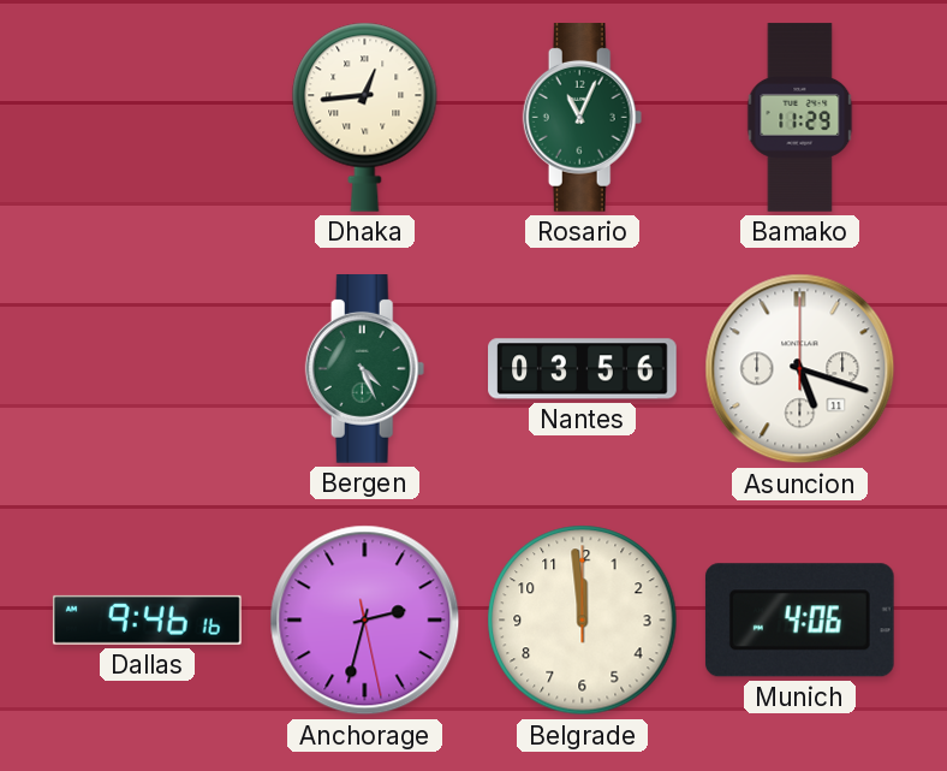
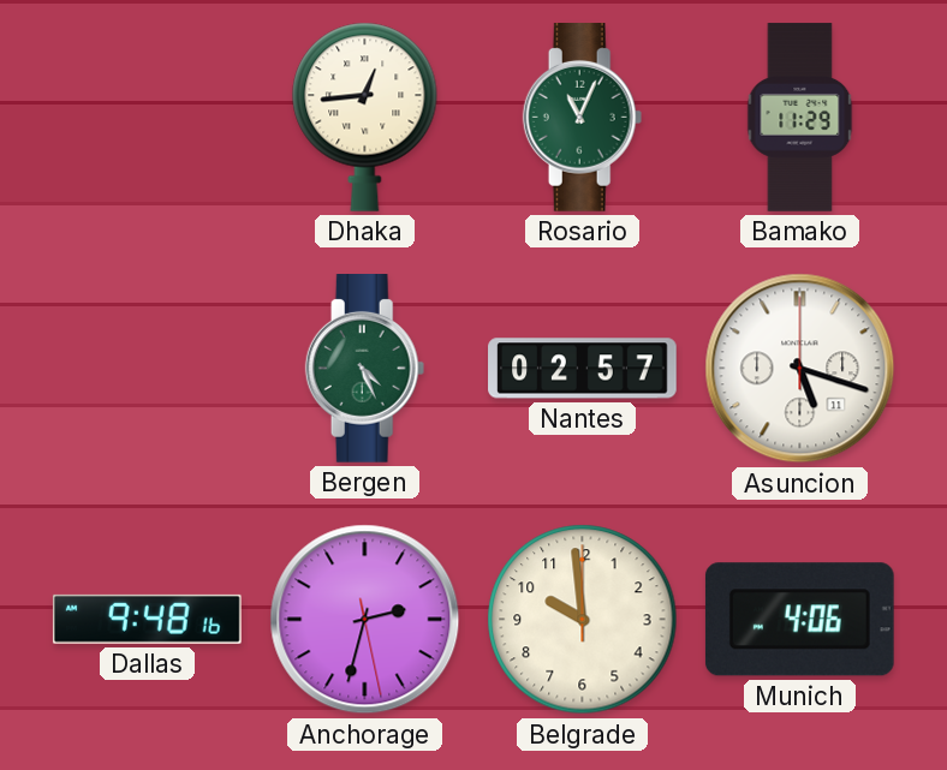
Nantes: 03:56 -> 02:57
Dallas: 9:46 -> 9:48
Belgrade: 11:59 -> 9:59
